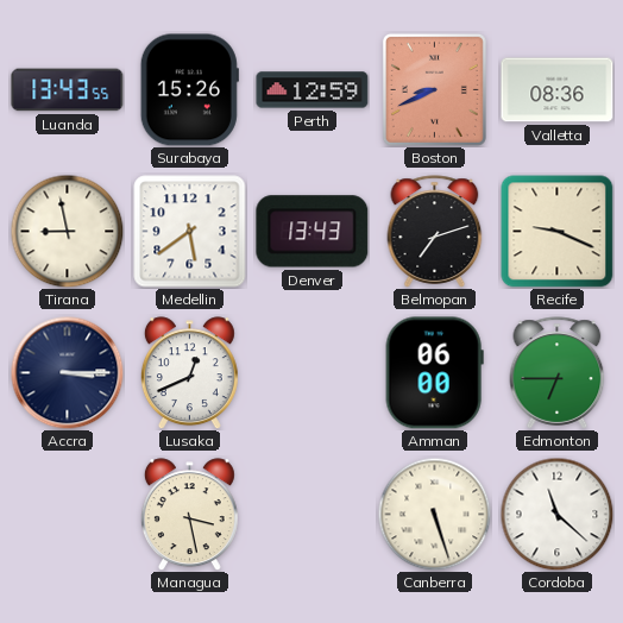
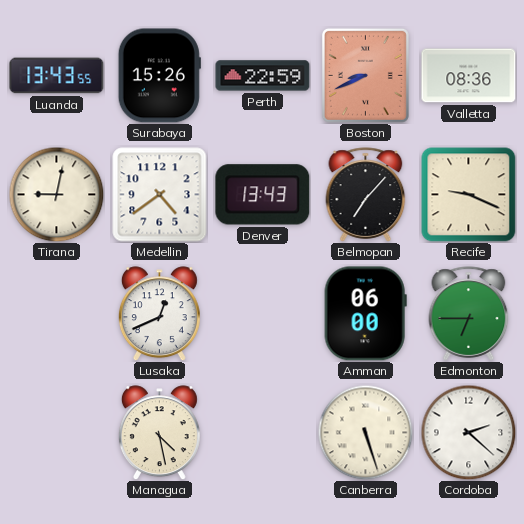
Perth: 12:59 -> 22:59
Tirana: 8:58 -> 9:02
Medellin: 5:39 -> 4:39
Belmopan: 7:12 -> 7:07
Accra: 3:15 -> none
Managua: 3:28 -> 4:28
Cordoba: 11:22 -> 2:22
